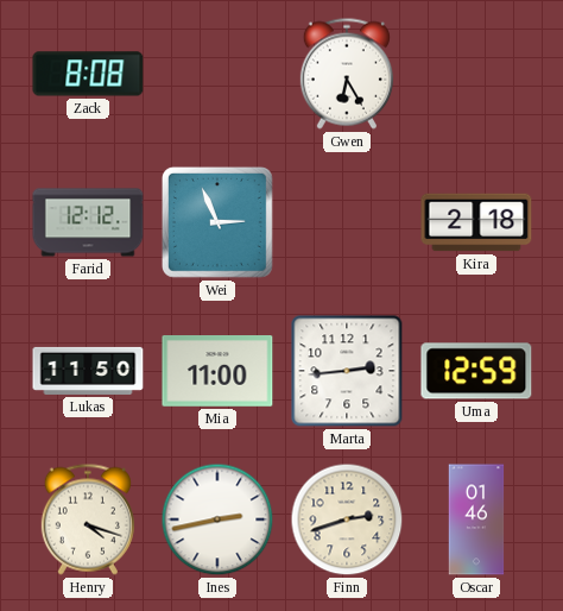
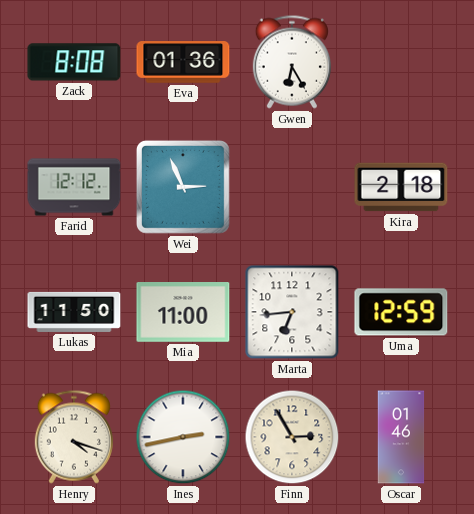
Eva: none -> 01:36
Marta: 2:44 -> 6:44
Finn: 2:42 -> 2:55
